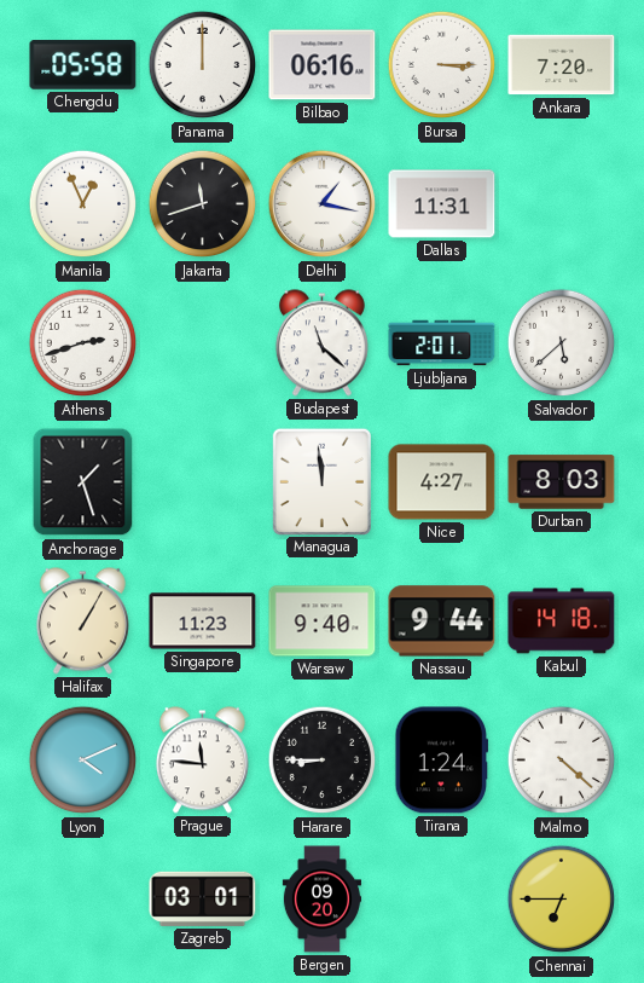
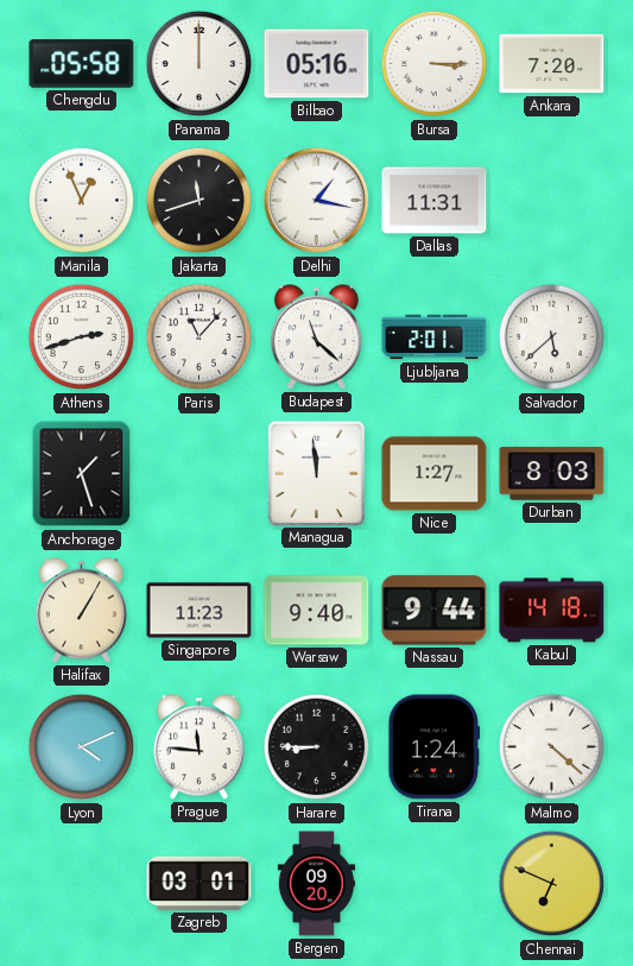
Bilbao: 06:16 -> 05:16
Paris: none -> 11:07
Nice: 4:27 -> 1:27
Chennai: 6:45 -> 6:49
